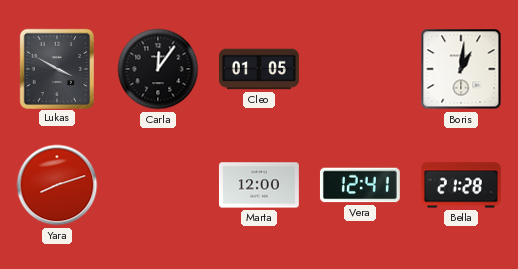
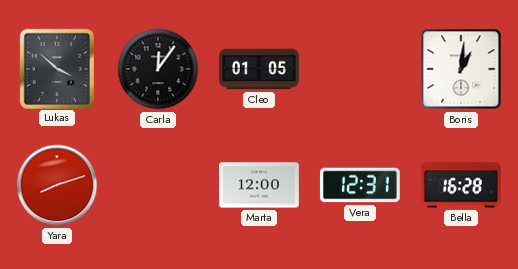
Lukas: 3:50 -> 3:52
Vera: 12:41 -> 12:31
Bella: 21:28 -> 16:28
